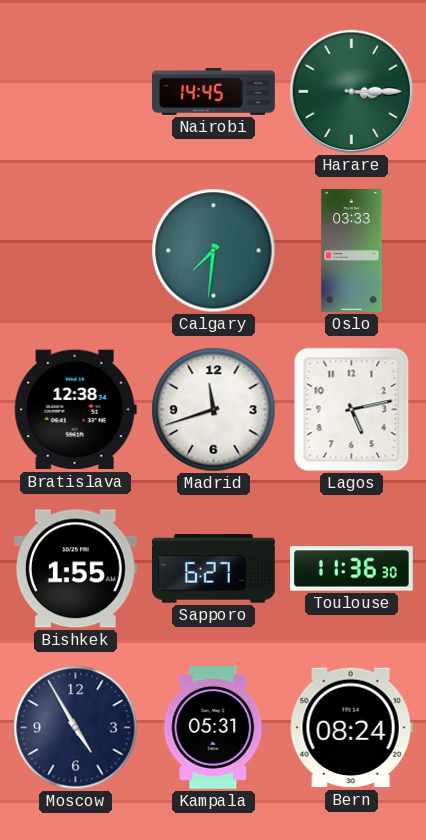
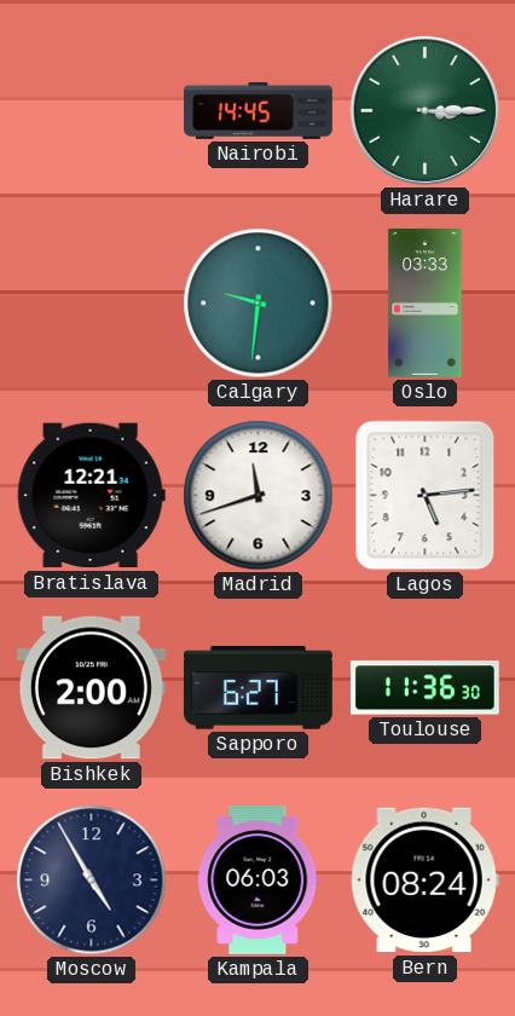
Calgary: 7:31 -> 9:31
Bratislava: 12:38 -> 12:21
Lagos: 5:13 -> 5:14
Bishkek: 1:55 -> 2:00
Kampala: 05:31 -> 06:03
